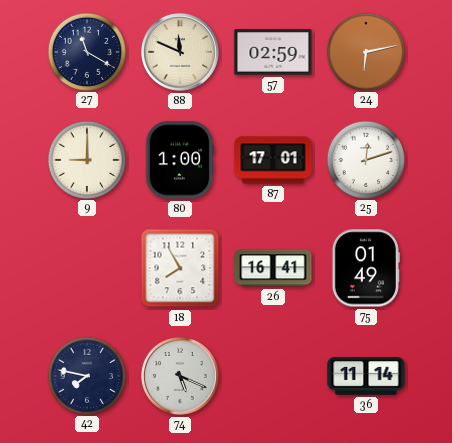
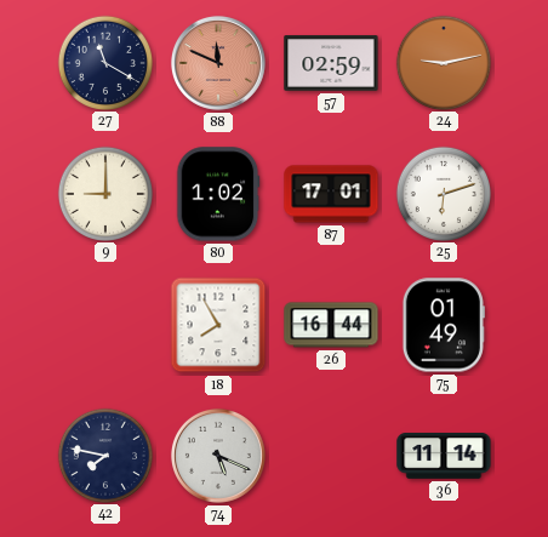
88 dial: cream -> salmon
24: 6:13 -> 9:13
80: 1:00 -> 1:02
25: 12:12 -> 6:12
26: 16:41 -> 16:44
